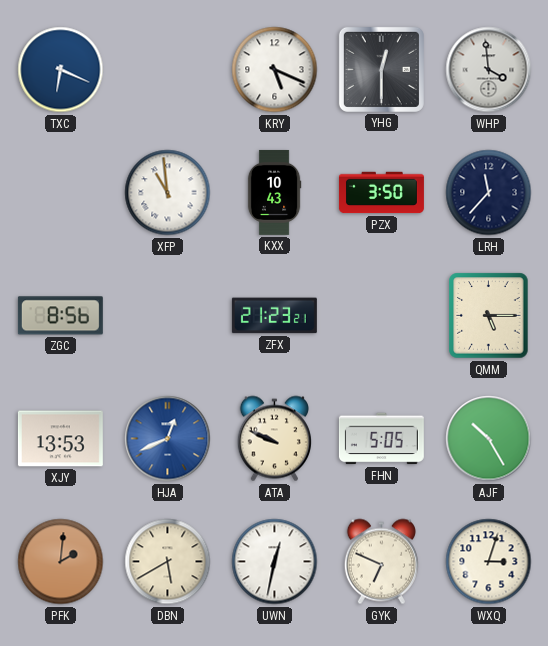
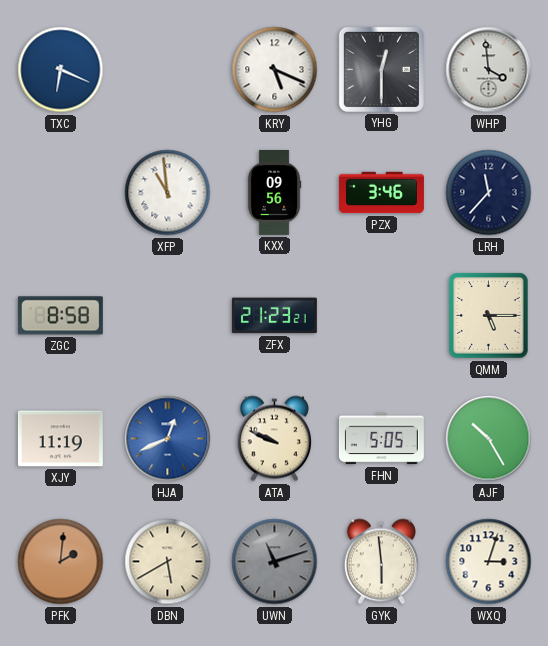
KXX: 10:43 -> 09:56
PZX: 3:50 -> 3:46
ZGC: 8:56 -> 8:58
XJY: 13:53 -> 11:19
UWN: 12:32 -> 11:12
UWN dial: white -> grey
GYK: 6:49 -> 5:59
